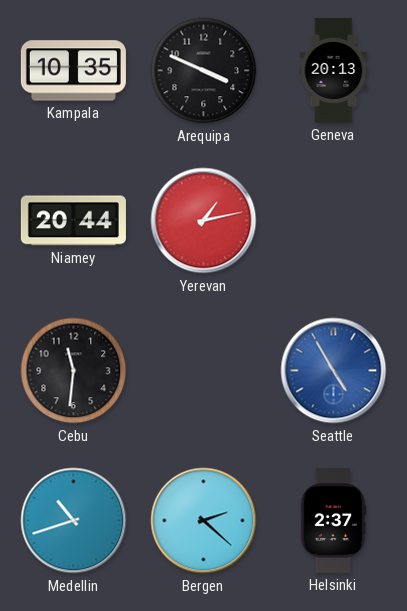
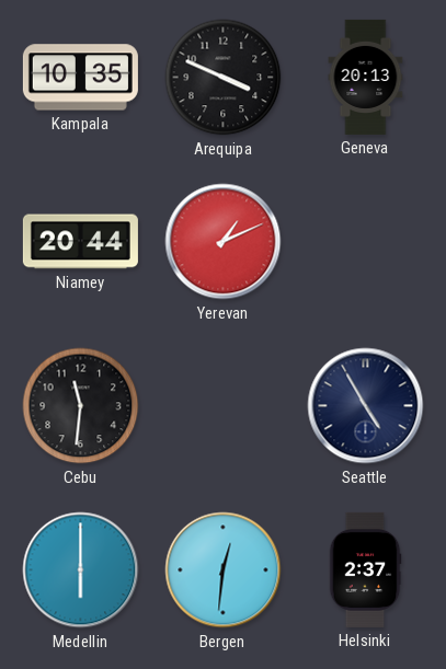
Yerevan: 1:13 -> 1:11
Seattle dial: blue -> navy
Medellin: 10:42 -> 6:00
Bergen: 2:22 -> 12:31
